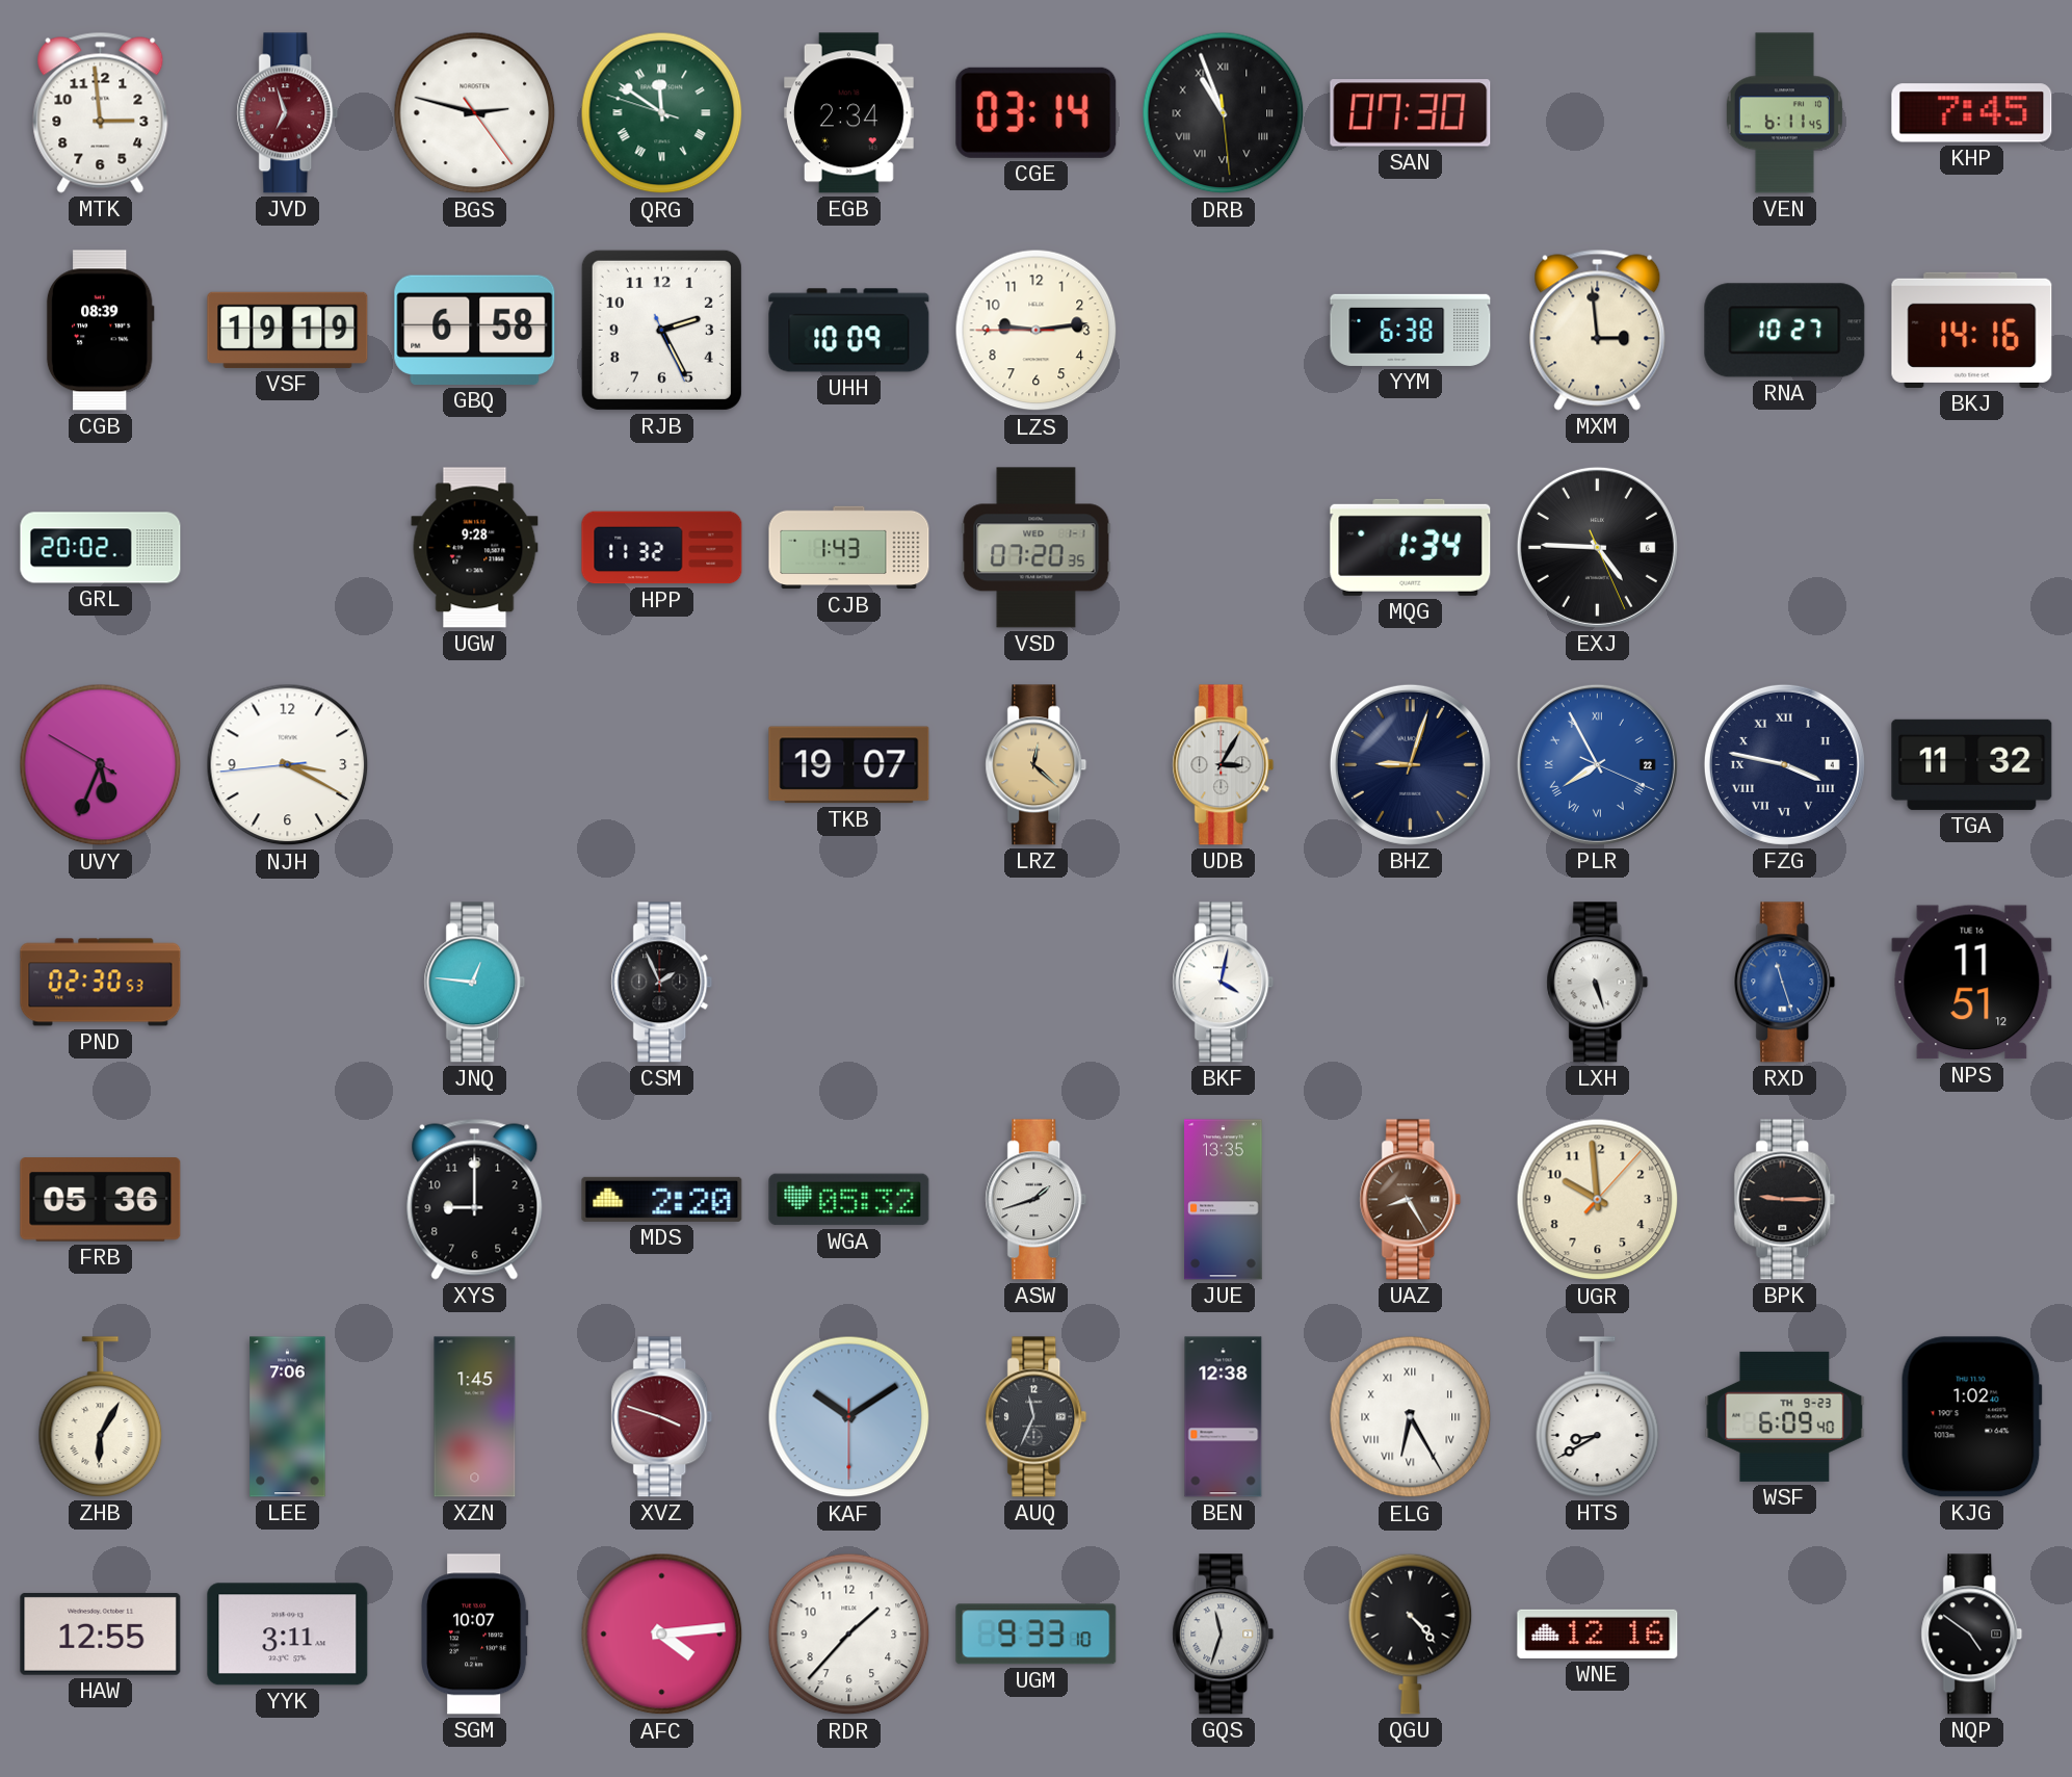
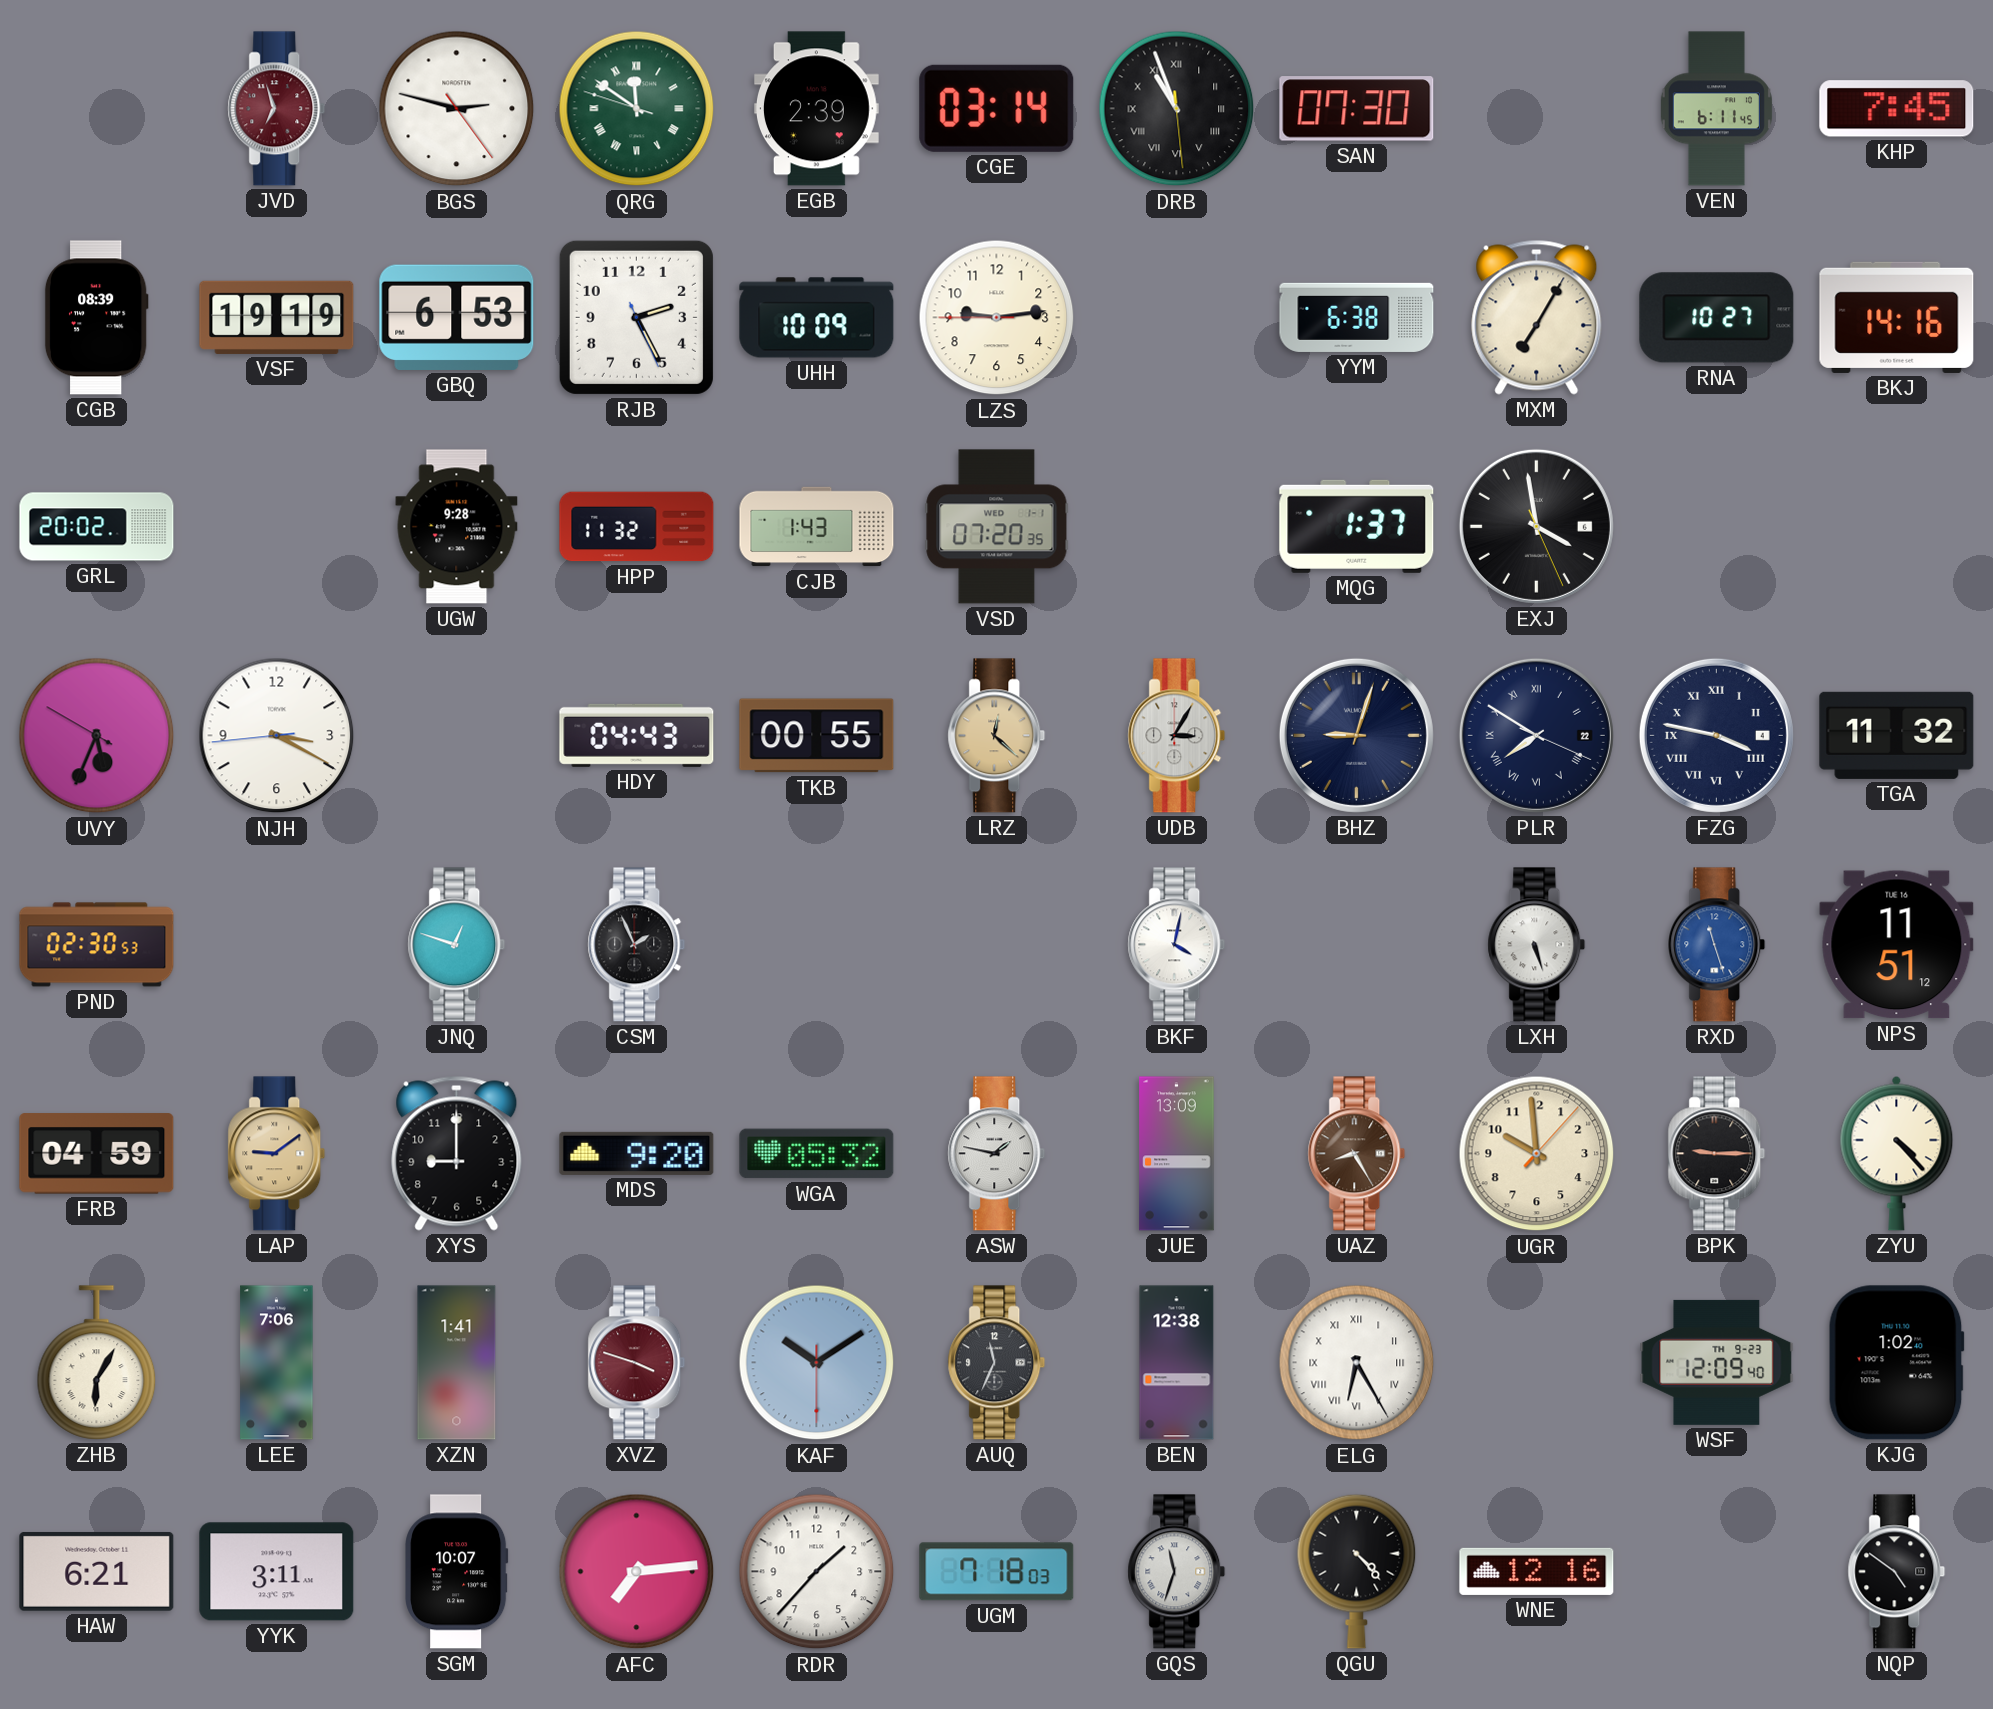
MTK: 2:59 -> none
EGB: 2:34 -> 2:39
GBQ: 6:58 -> 6:53
MXM: 2:59 -> 7:05
MQG: 1:34 -> 1:37
EXJ: 4:45 -> 3:58
HDY: none -> 04:43
TKB: 19:07 -> 00:55
PLR: 7:55 -> 7:50
PLR dial: blue -> navy
JNQ: 12:46 -> 12:48
FRB: 05:36 -> 04:59
LAP: none -> 9:09
MDS: 2:20 -> 9:20
ASW: 1:42 -> 1:47
JUE: 13:35 -> 13:09
ZYU: none -> 4:23
XZN: 1:45 -> 1:41
HTS: 8:40 -> none
WSF: 6:09 -> 12:09
HAW: 12:55 -> 6:21
AFC: 4:14 -> 7:14
UGM: 9:33 -> 7:18
